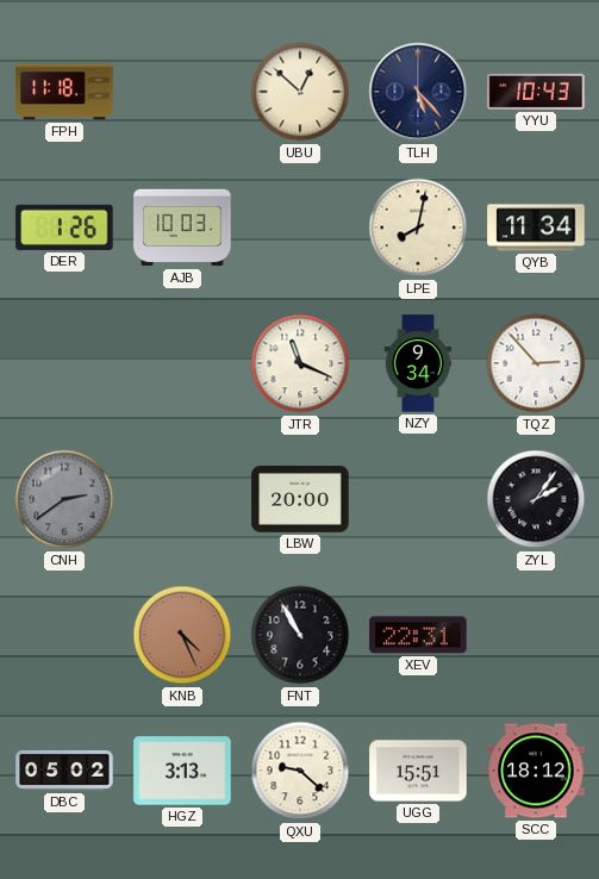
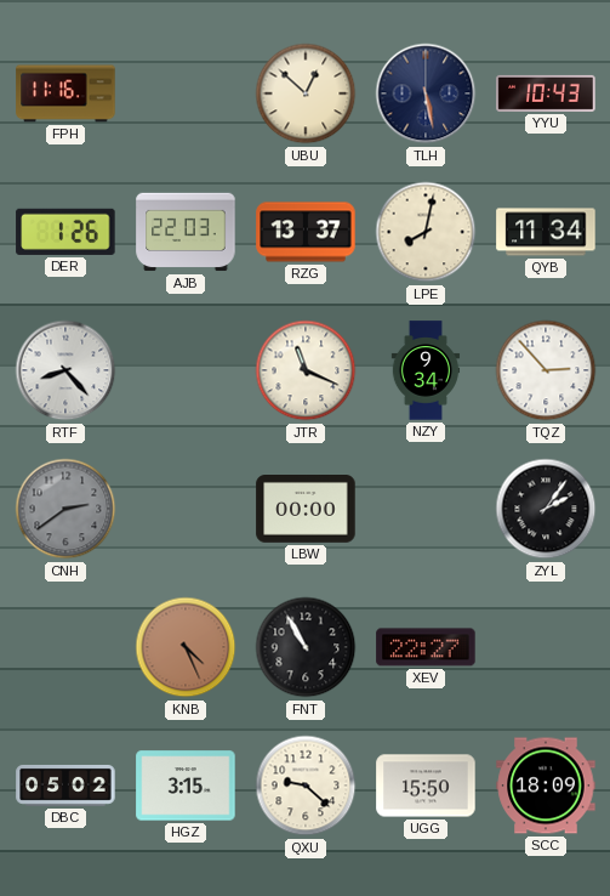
FPH: 11:18 -> 11:16
TLH: 5:23 -> 5:28
AJB: 10:03 -> 22:03
RZG: none -> 13:37
RTF: none -> 8:23
LBW: 20:00 -> 00:00
XEV: 22:31 -> 22:27
HGZ: 3:13 -> 3:15
UGG: 15:51 -> 15:50
SCC: 18:12 -> 18:09
